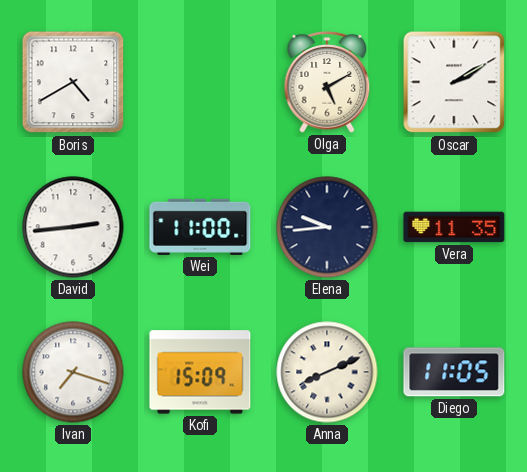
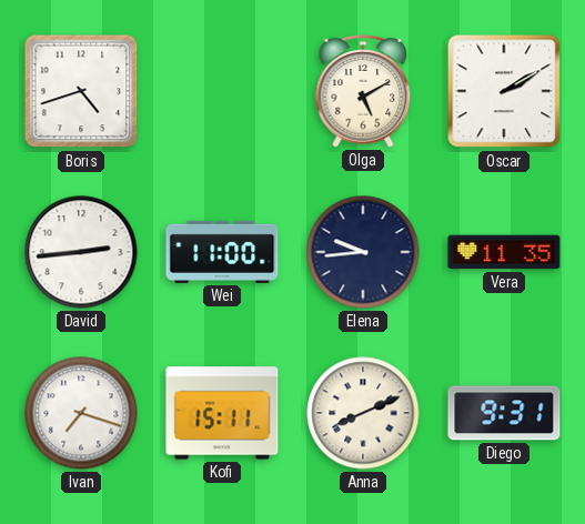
Boris: 4:40 -> 4:42
Kofi: 15:09 -> 15:11
Diego: 11:05 -> 9:31
